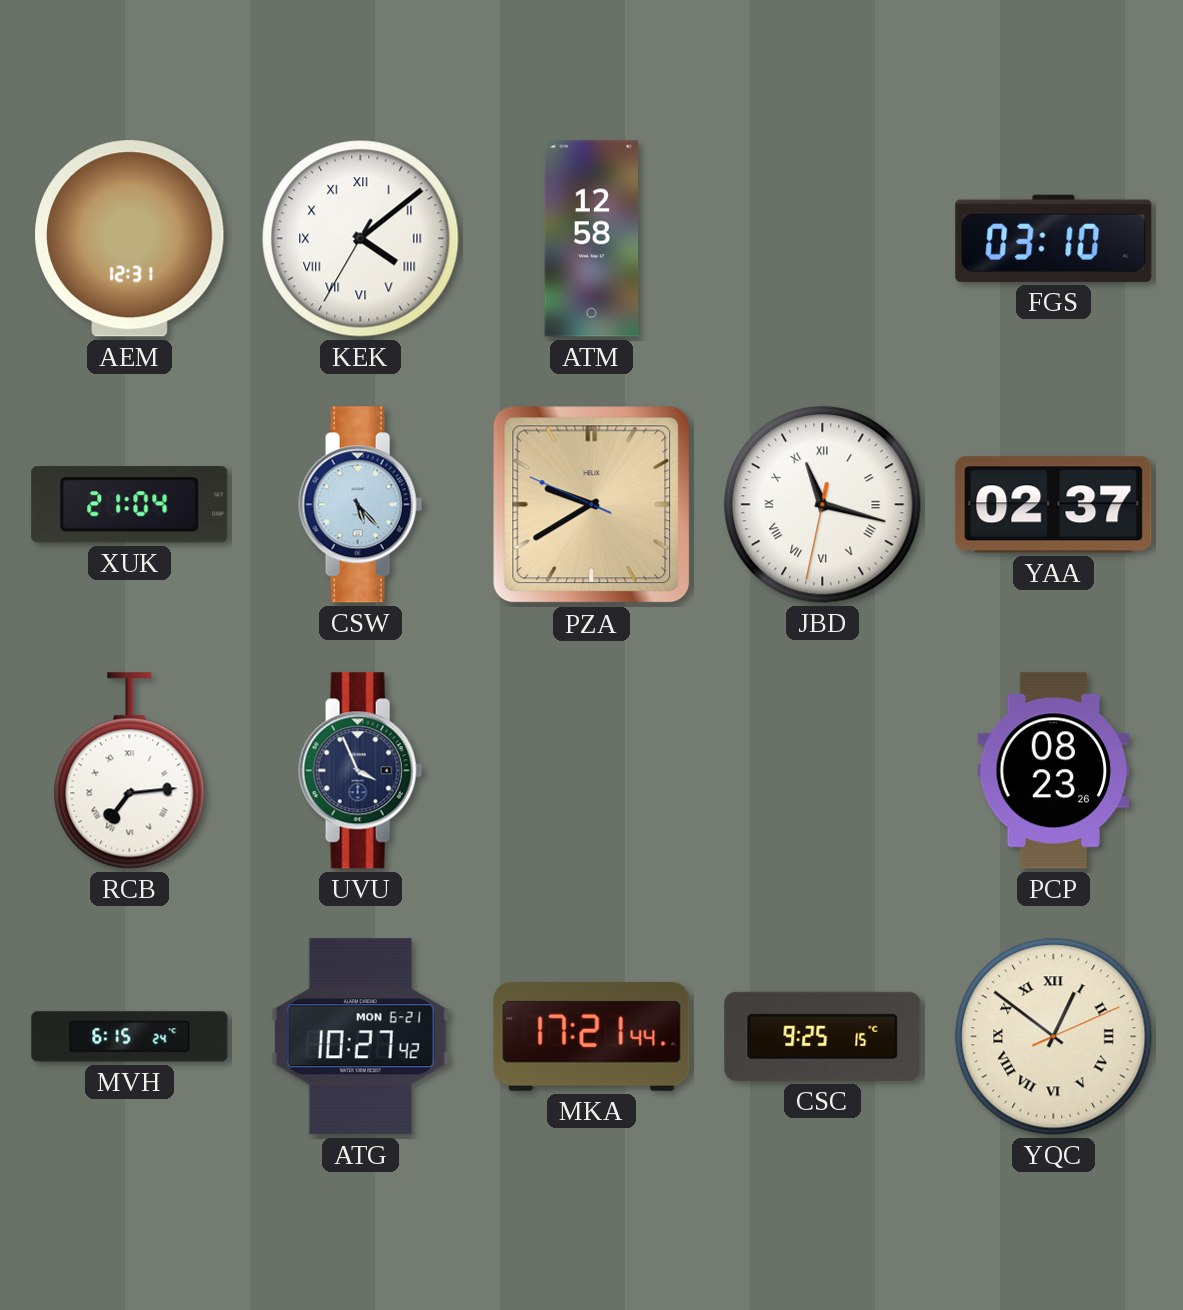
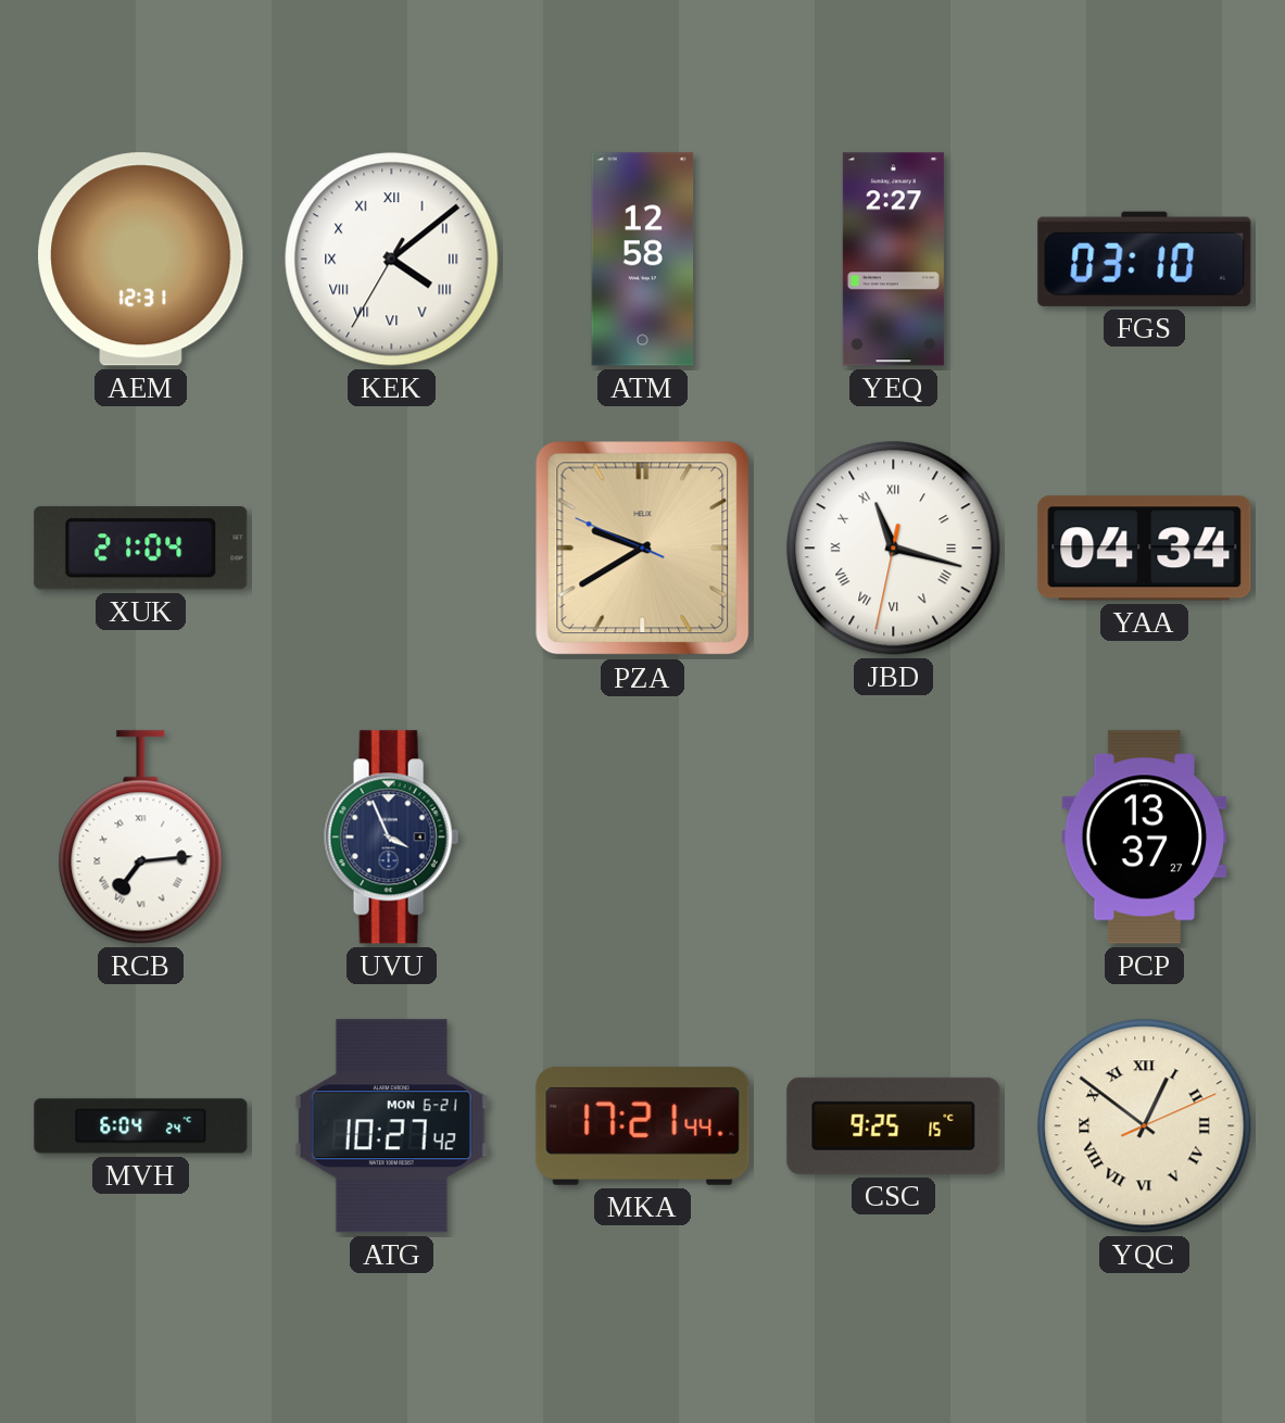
YEQ: none -> 2:27
CSW: 5:23 -> none
YAA: 02:37 -> 04:34
PCP: 08:23 -> 13:37
MVH: 6:15 -> 6:04
